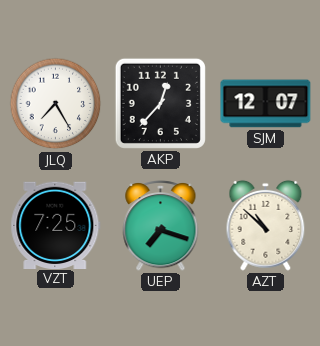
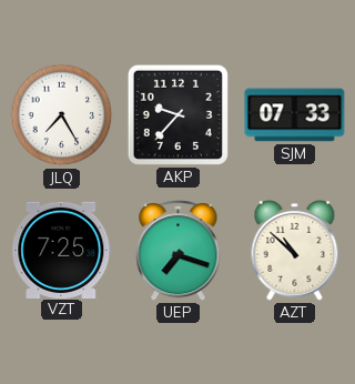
AKP: 12:37 -> 9:37
SJM: 12:07 -> 07:33
